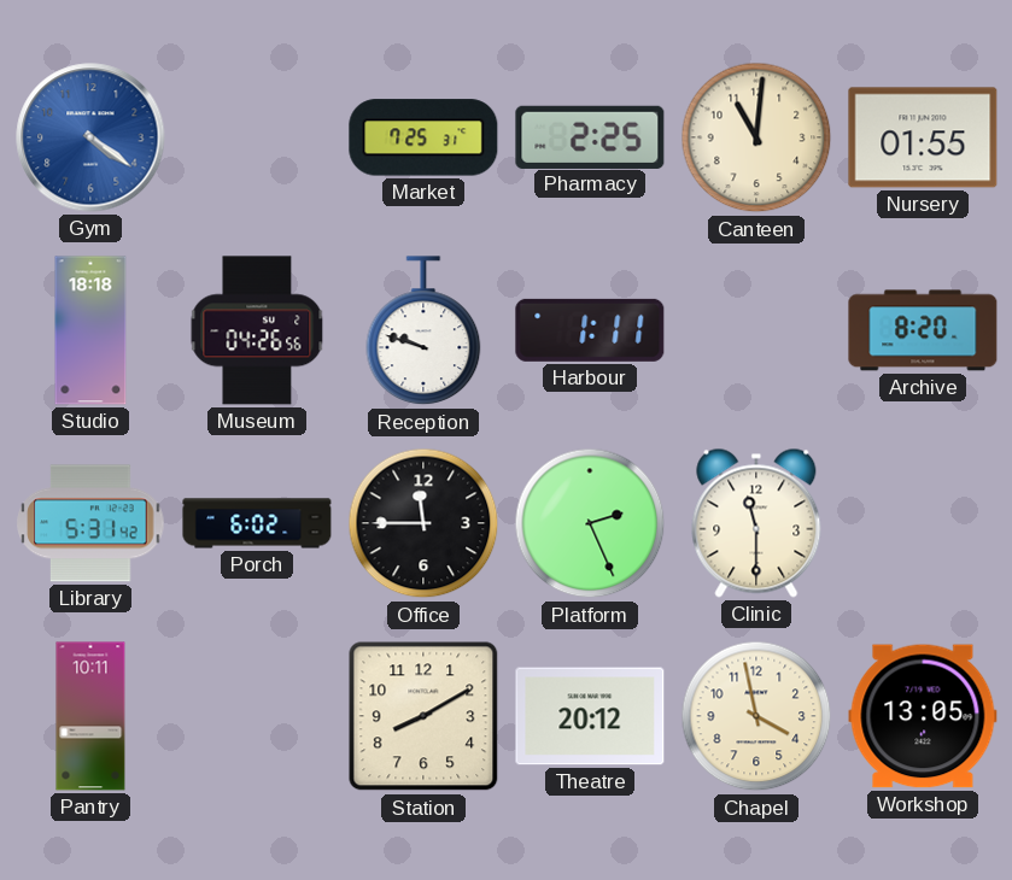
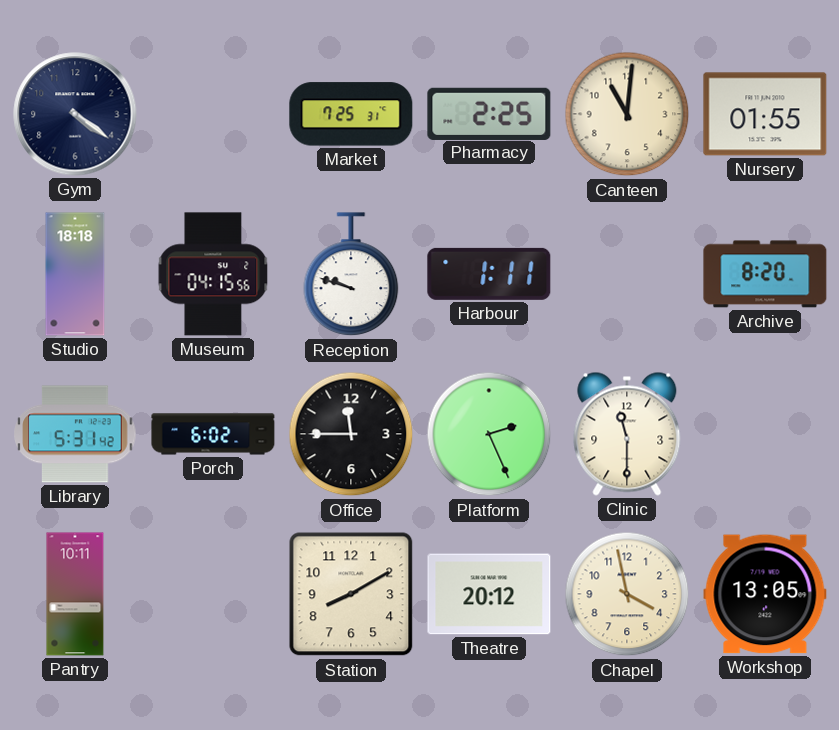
Gym dial: blue -> navy
Museum: 04:26 -> 04:15
